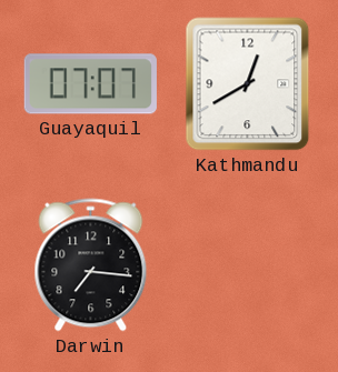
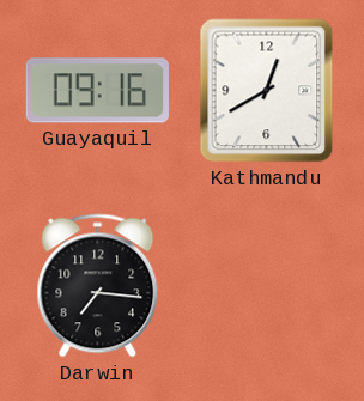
Guayaquil: 07:07 -> 09:16
